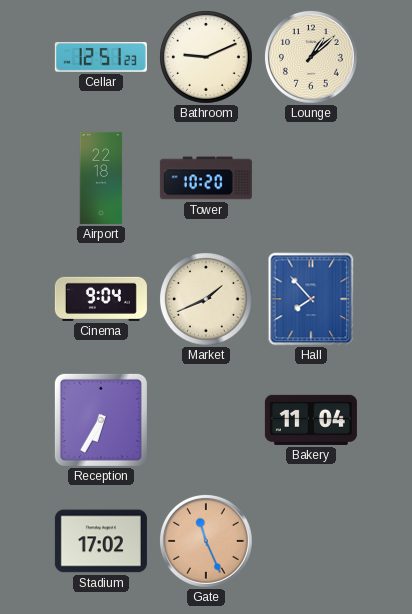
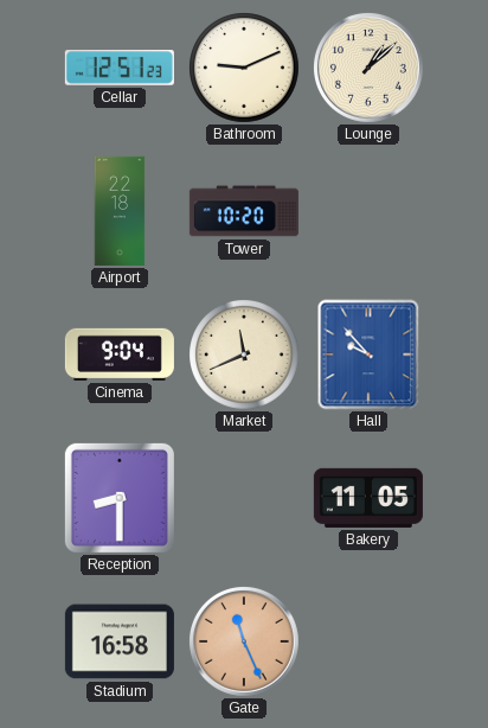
Market: 1:41 -> 11:41
Hall: 7:53 -> 9:53
Reception: 6:35 -> 8:30
Bakery: 11:04 -> 11:05
Stadium: 17:02 -> 16:58
